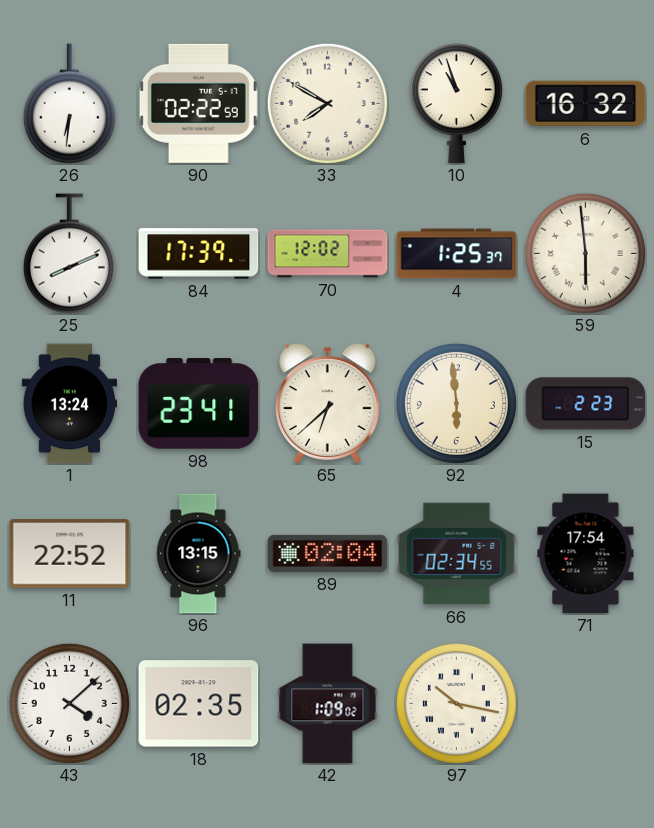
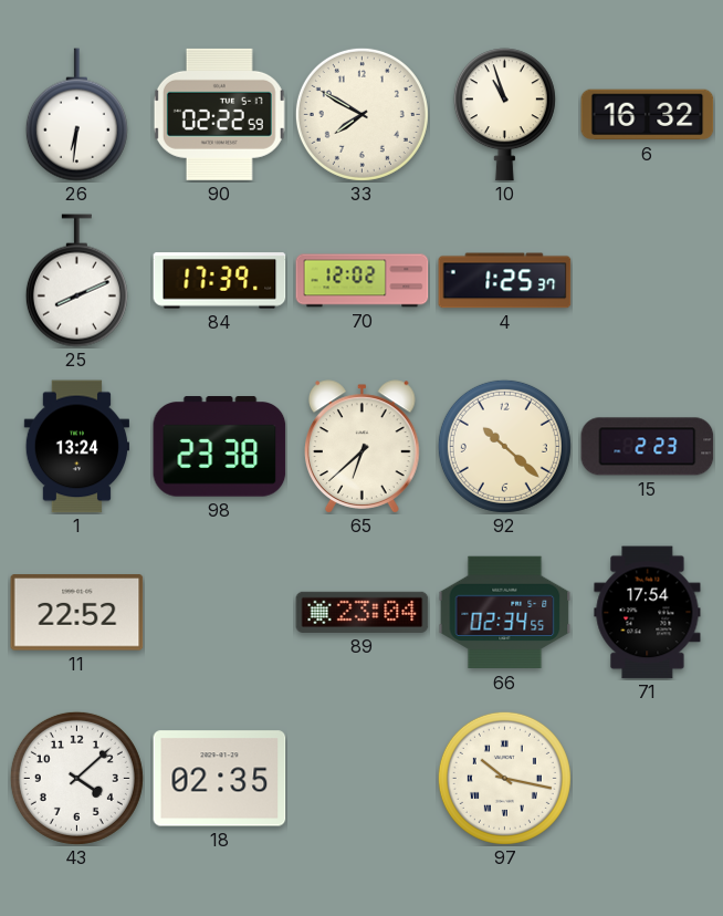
59: 5:59 -> none
98: 23:41 -> 23:38
92: 5:59 -> 10:22
96: 13:15 -> none
89: 02:04 -> 23:04
42: 1:09 -> none
